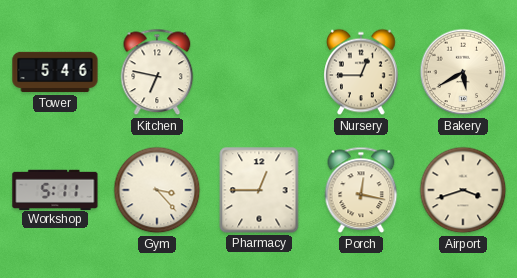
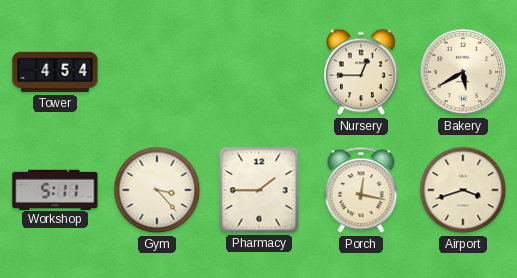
Tower: 5:46 -> 4:54
Kitchen: 6:47 -> none
Pharmacy: 12:45 -> 1:45
